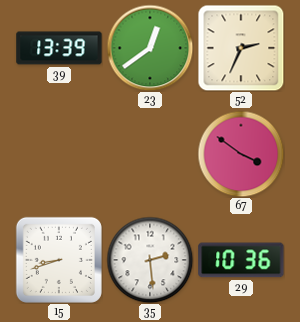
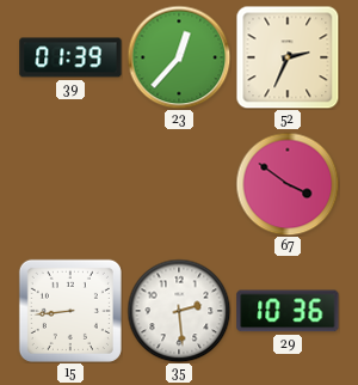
39: 13:39 -> 01:39
23: 12:39 -> 12:37
15: 8:42 -> 8:44
